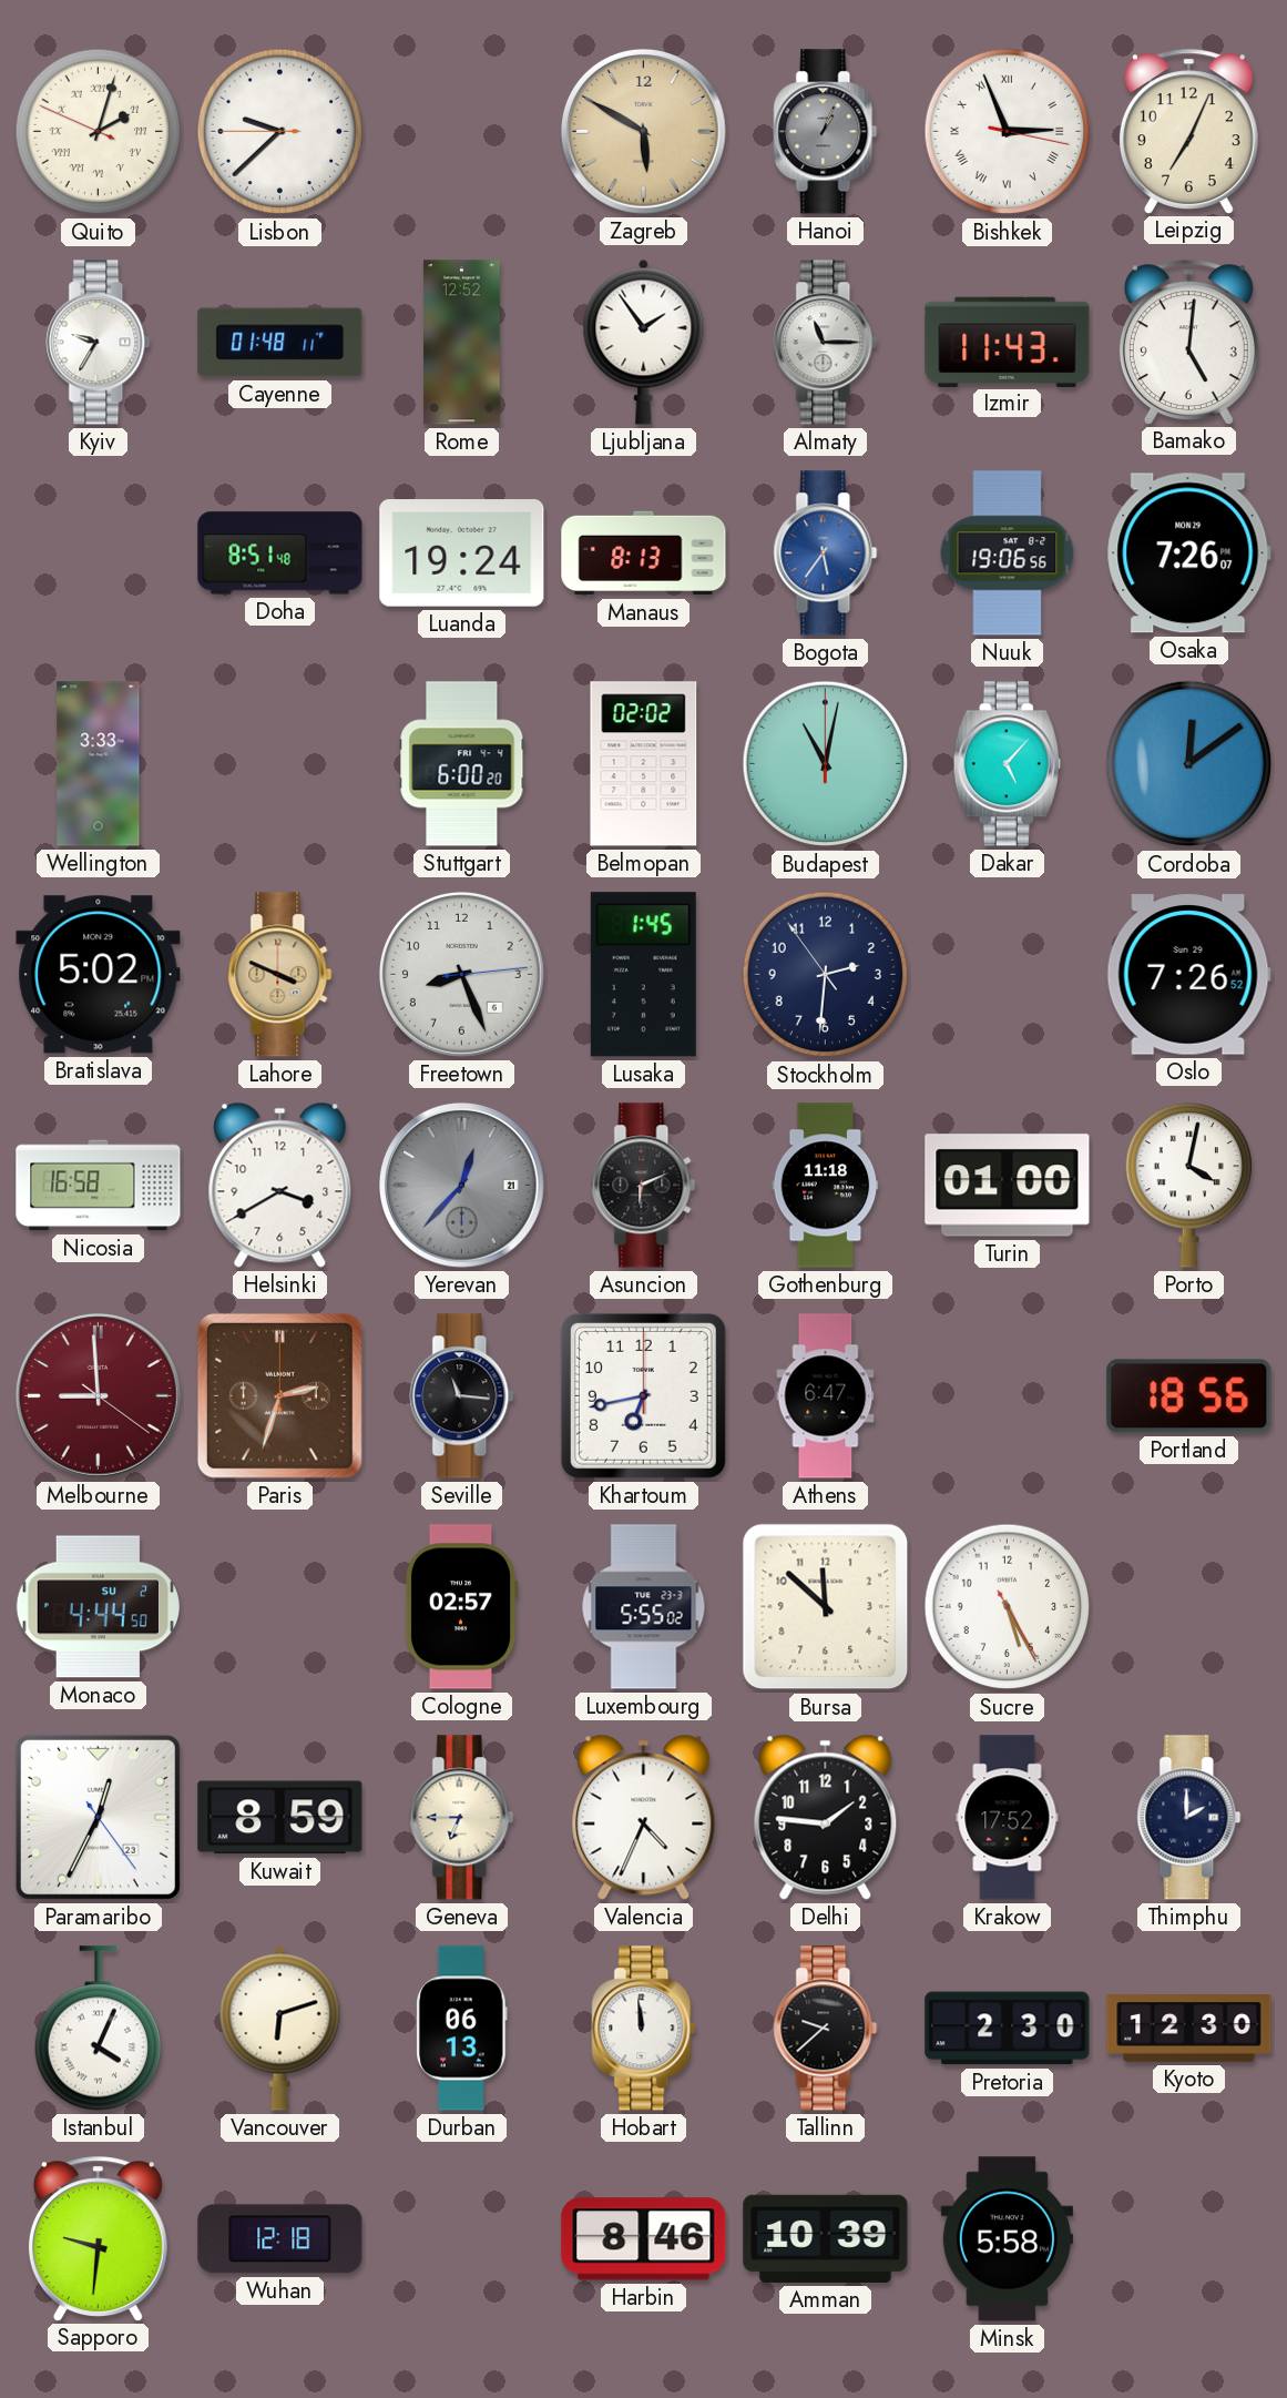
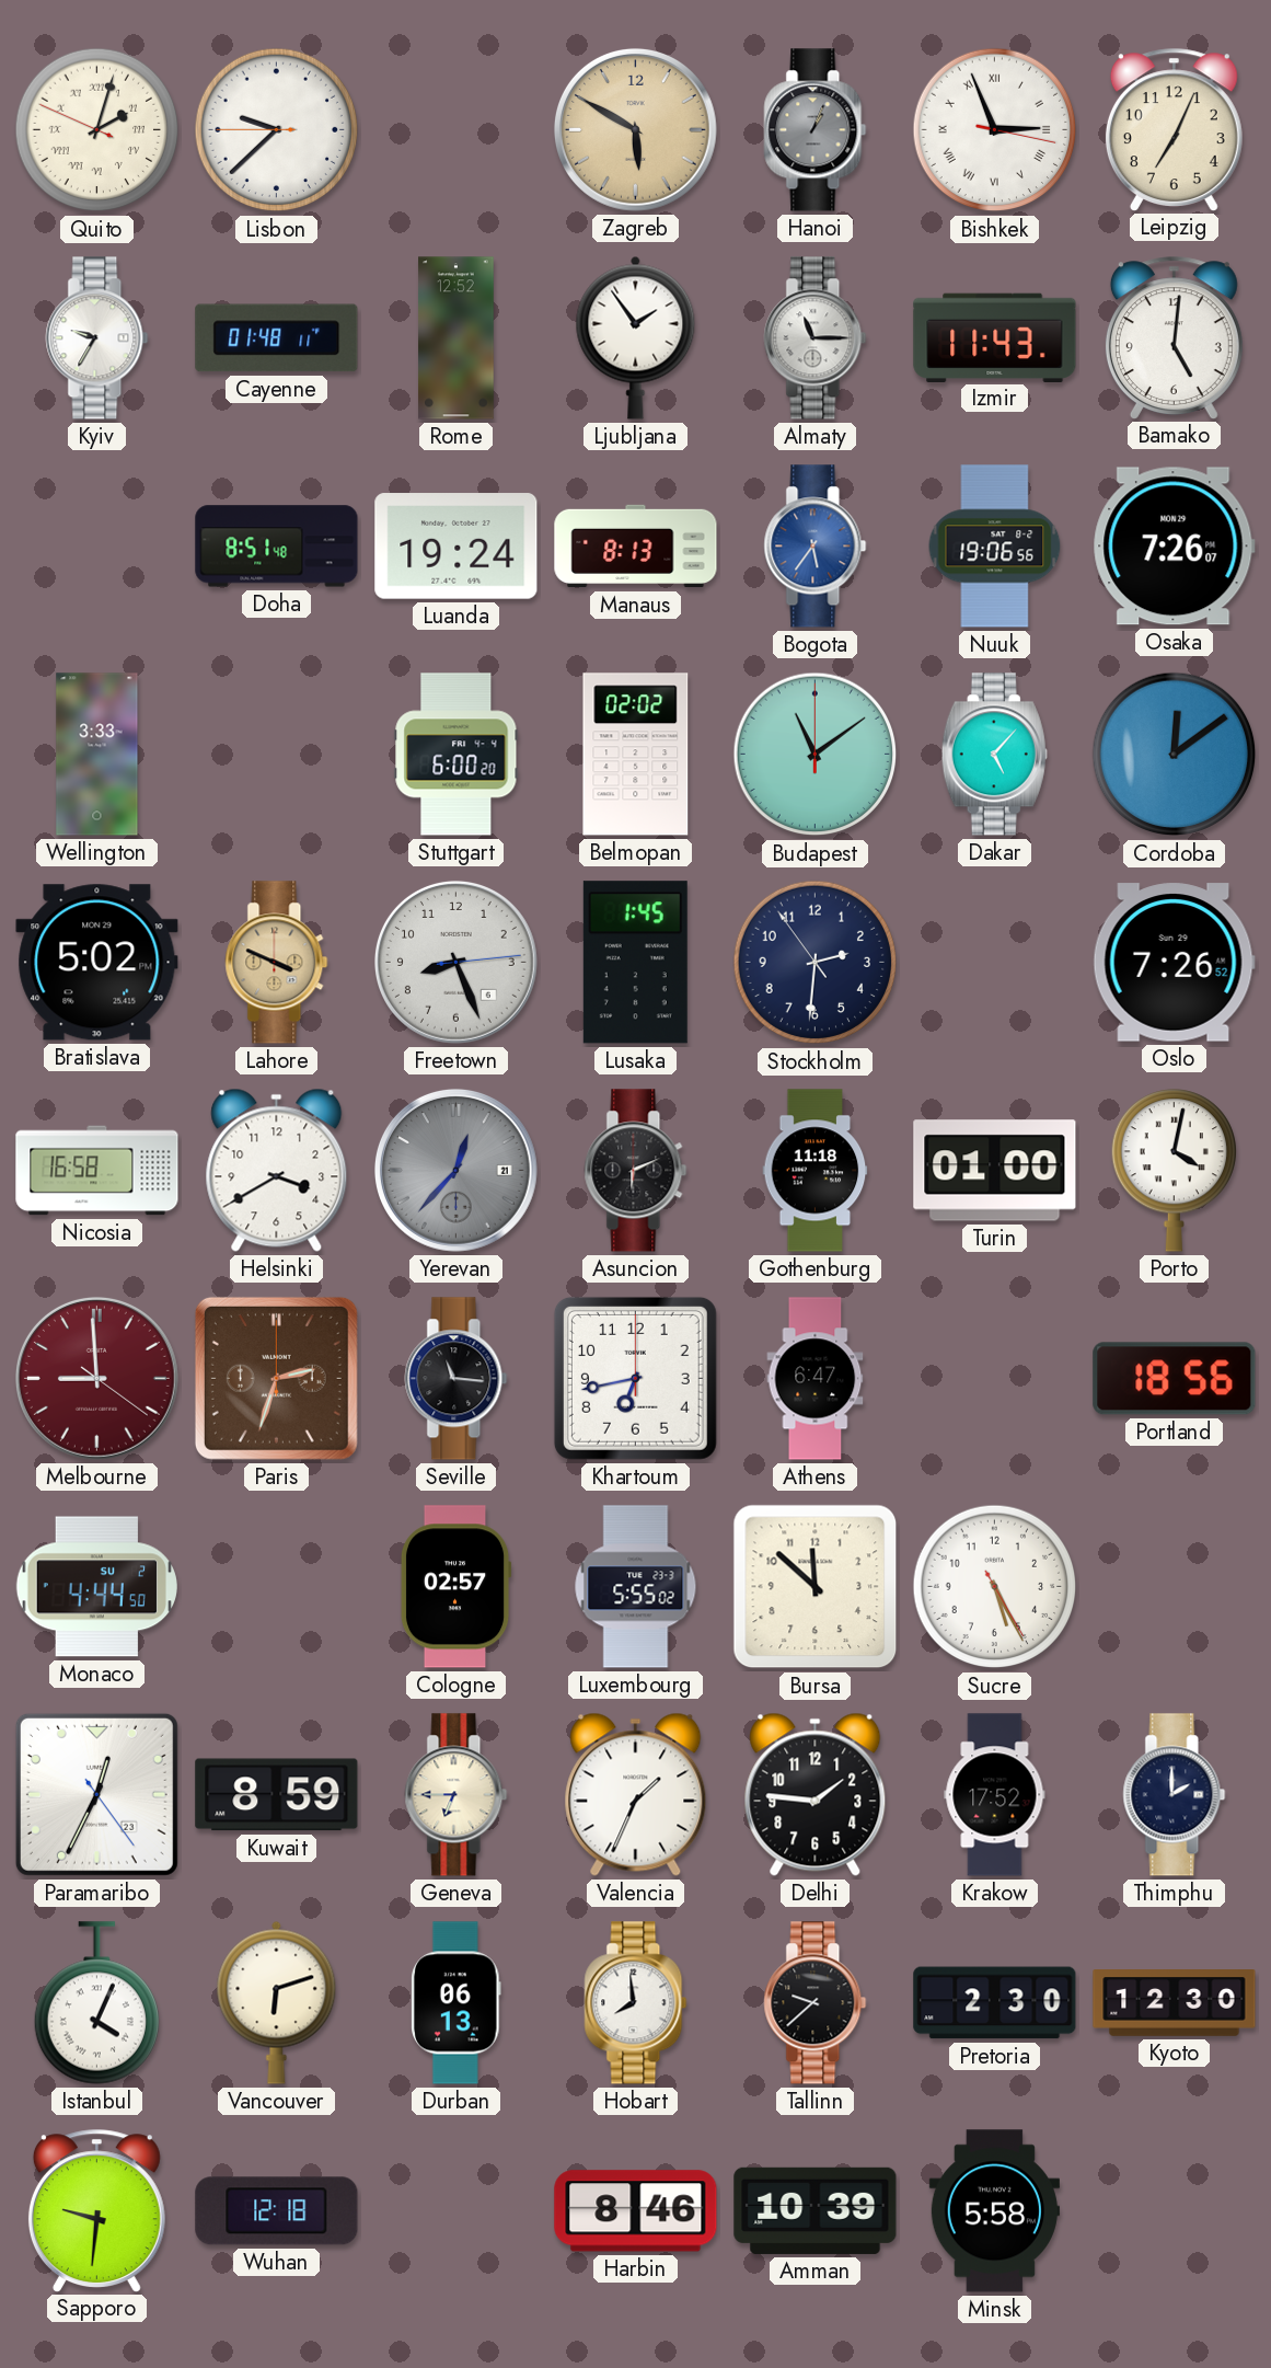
Budapest: 11:02 -> 11:09
Valencia: 4:34 -> 1:34
Hobart: 11:59 -> 7:59
